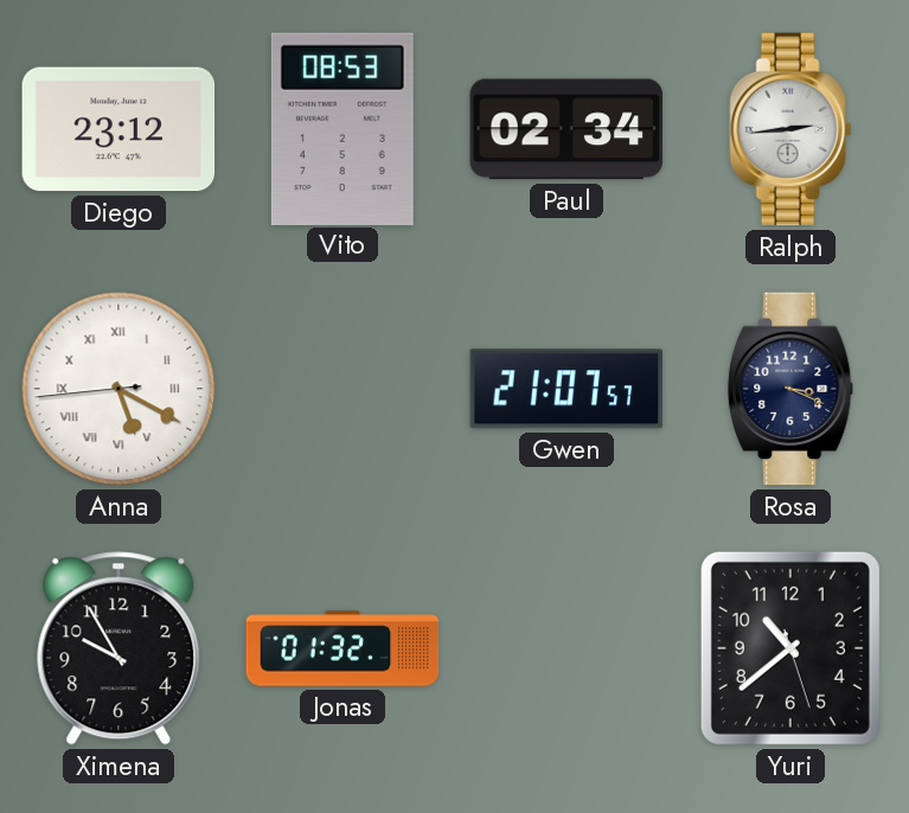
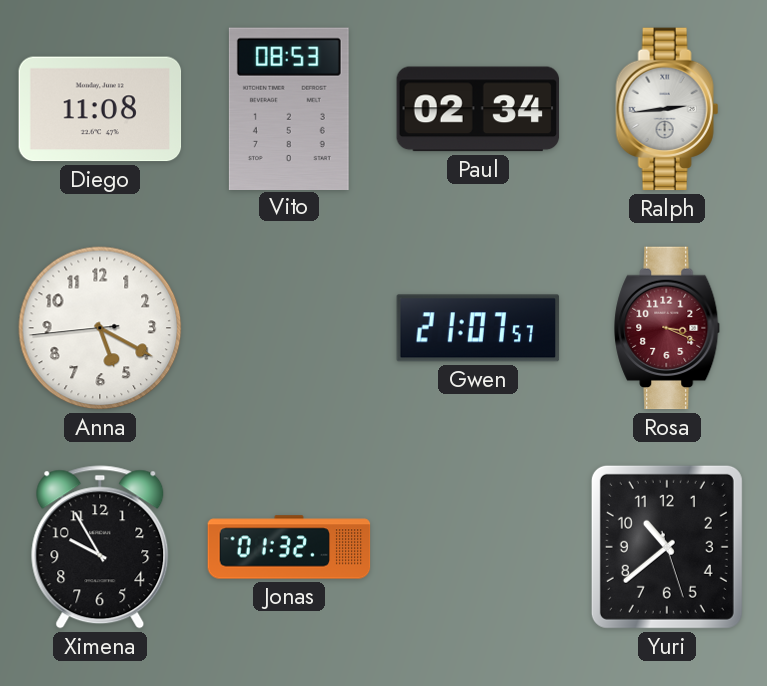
Diego: 23:12 -> 11:08
Anna numerals: Roman -> Arabic
Rosa dial: navy -> burgundy
